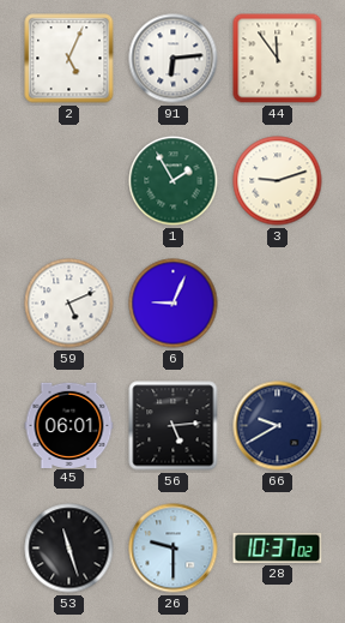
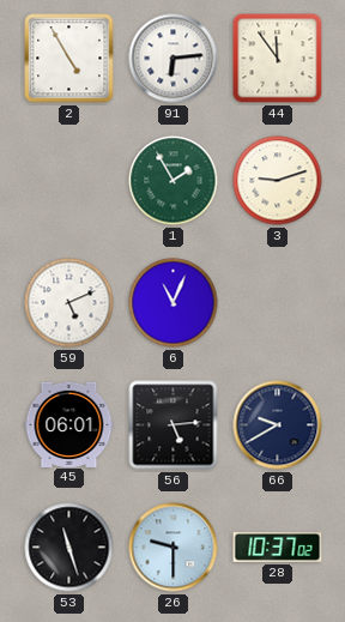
2: 5:04 -> 4:55
6: 9:04 -> 11:04
